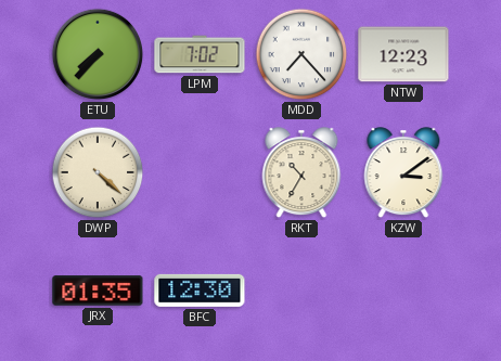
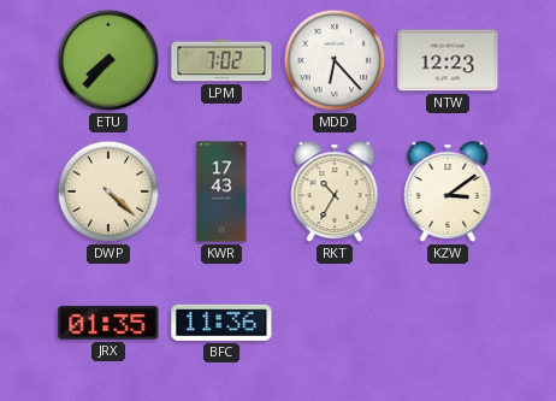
MDD: 7:23 -> 6:23
KWR: none -> 17:43
BFC: 12:30 -> 11:36
